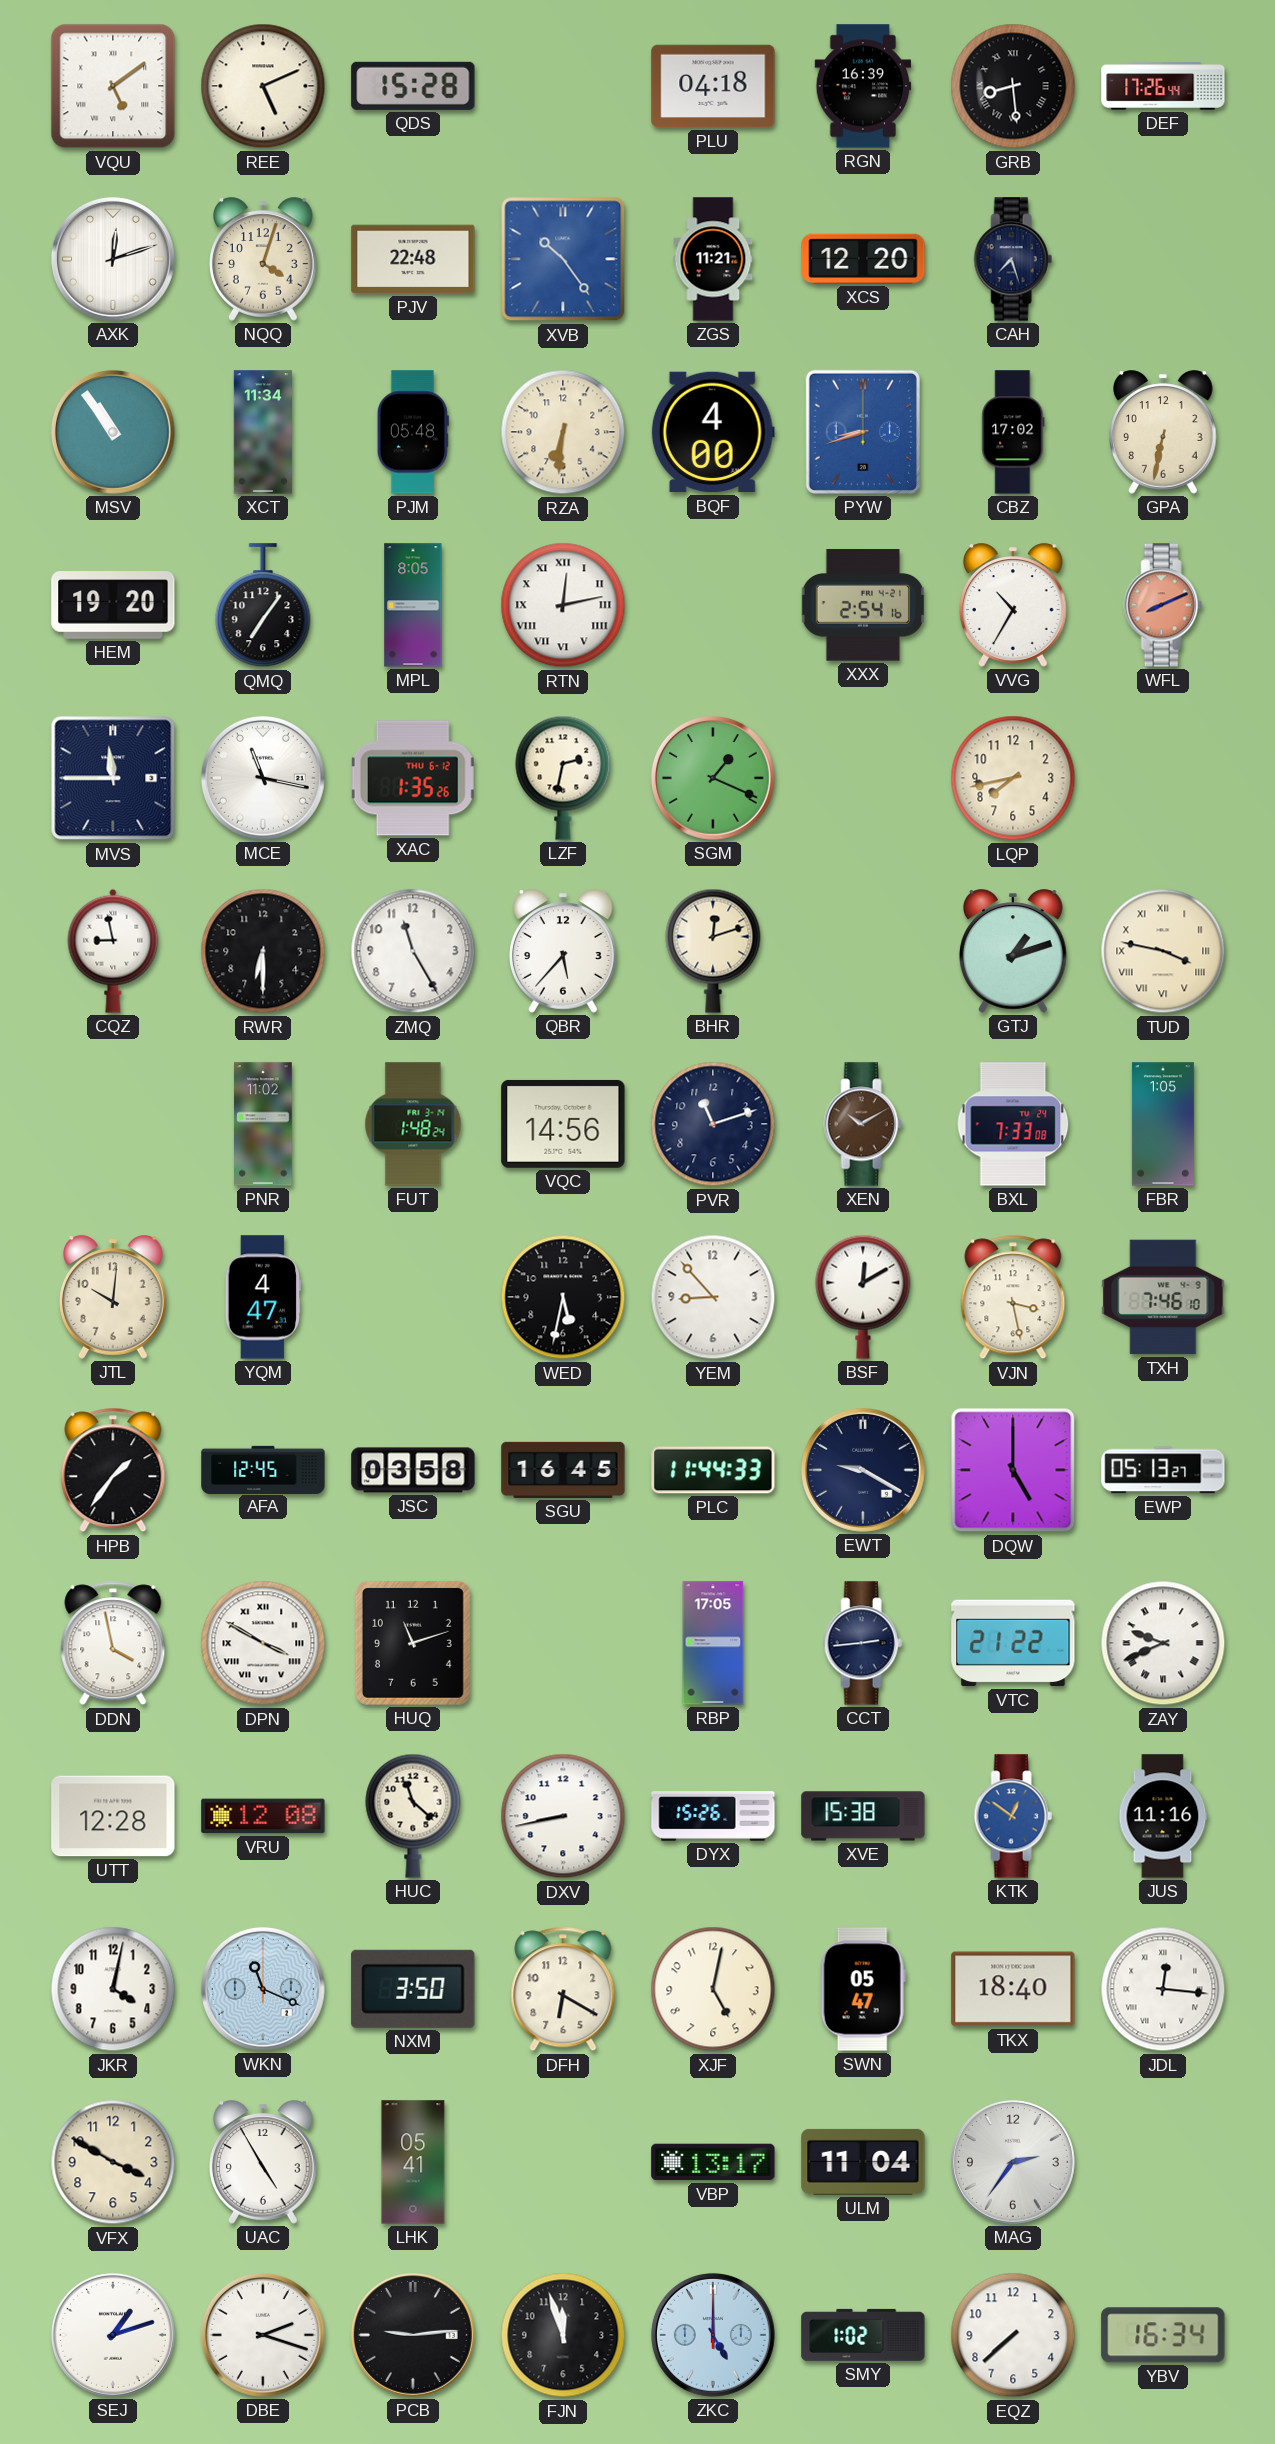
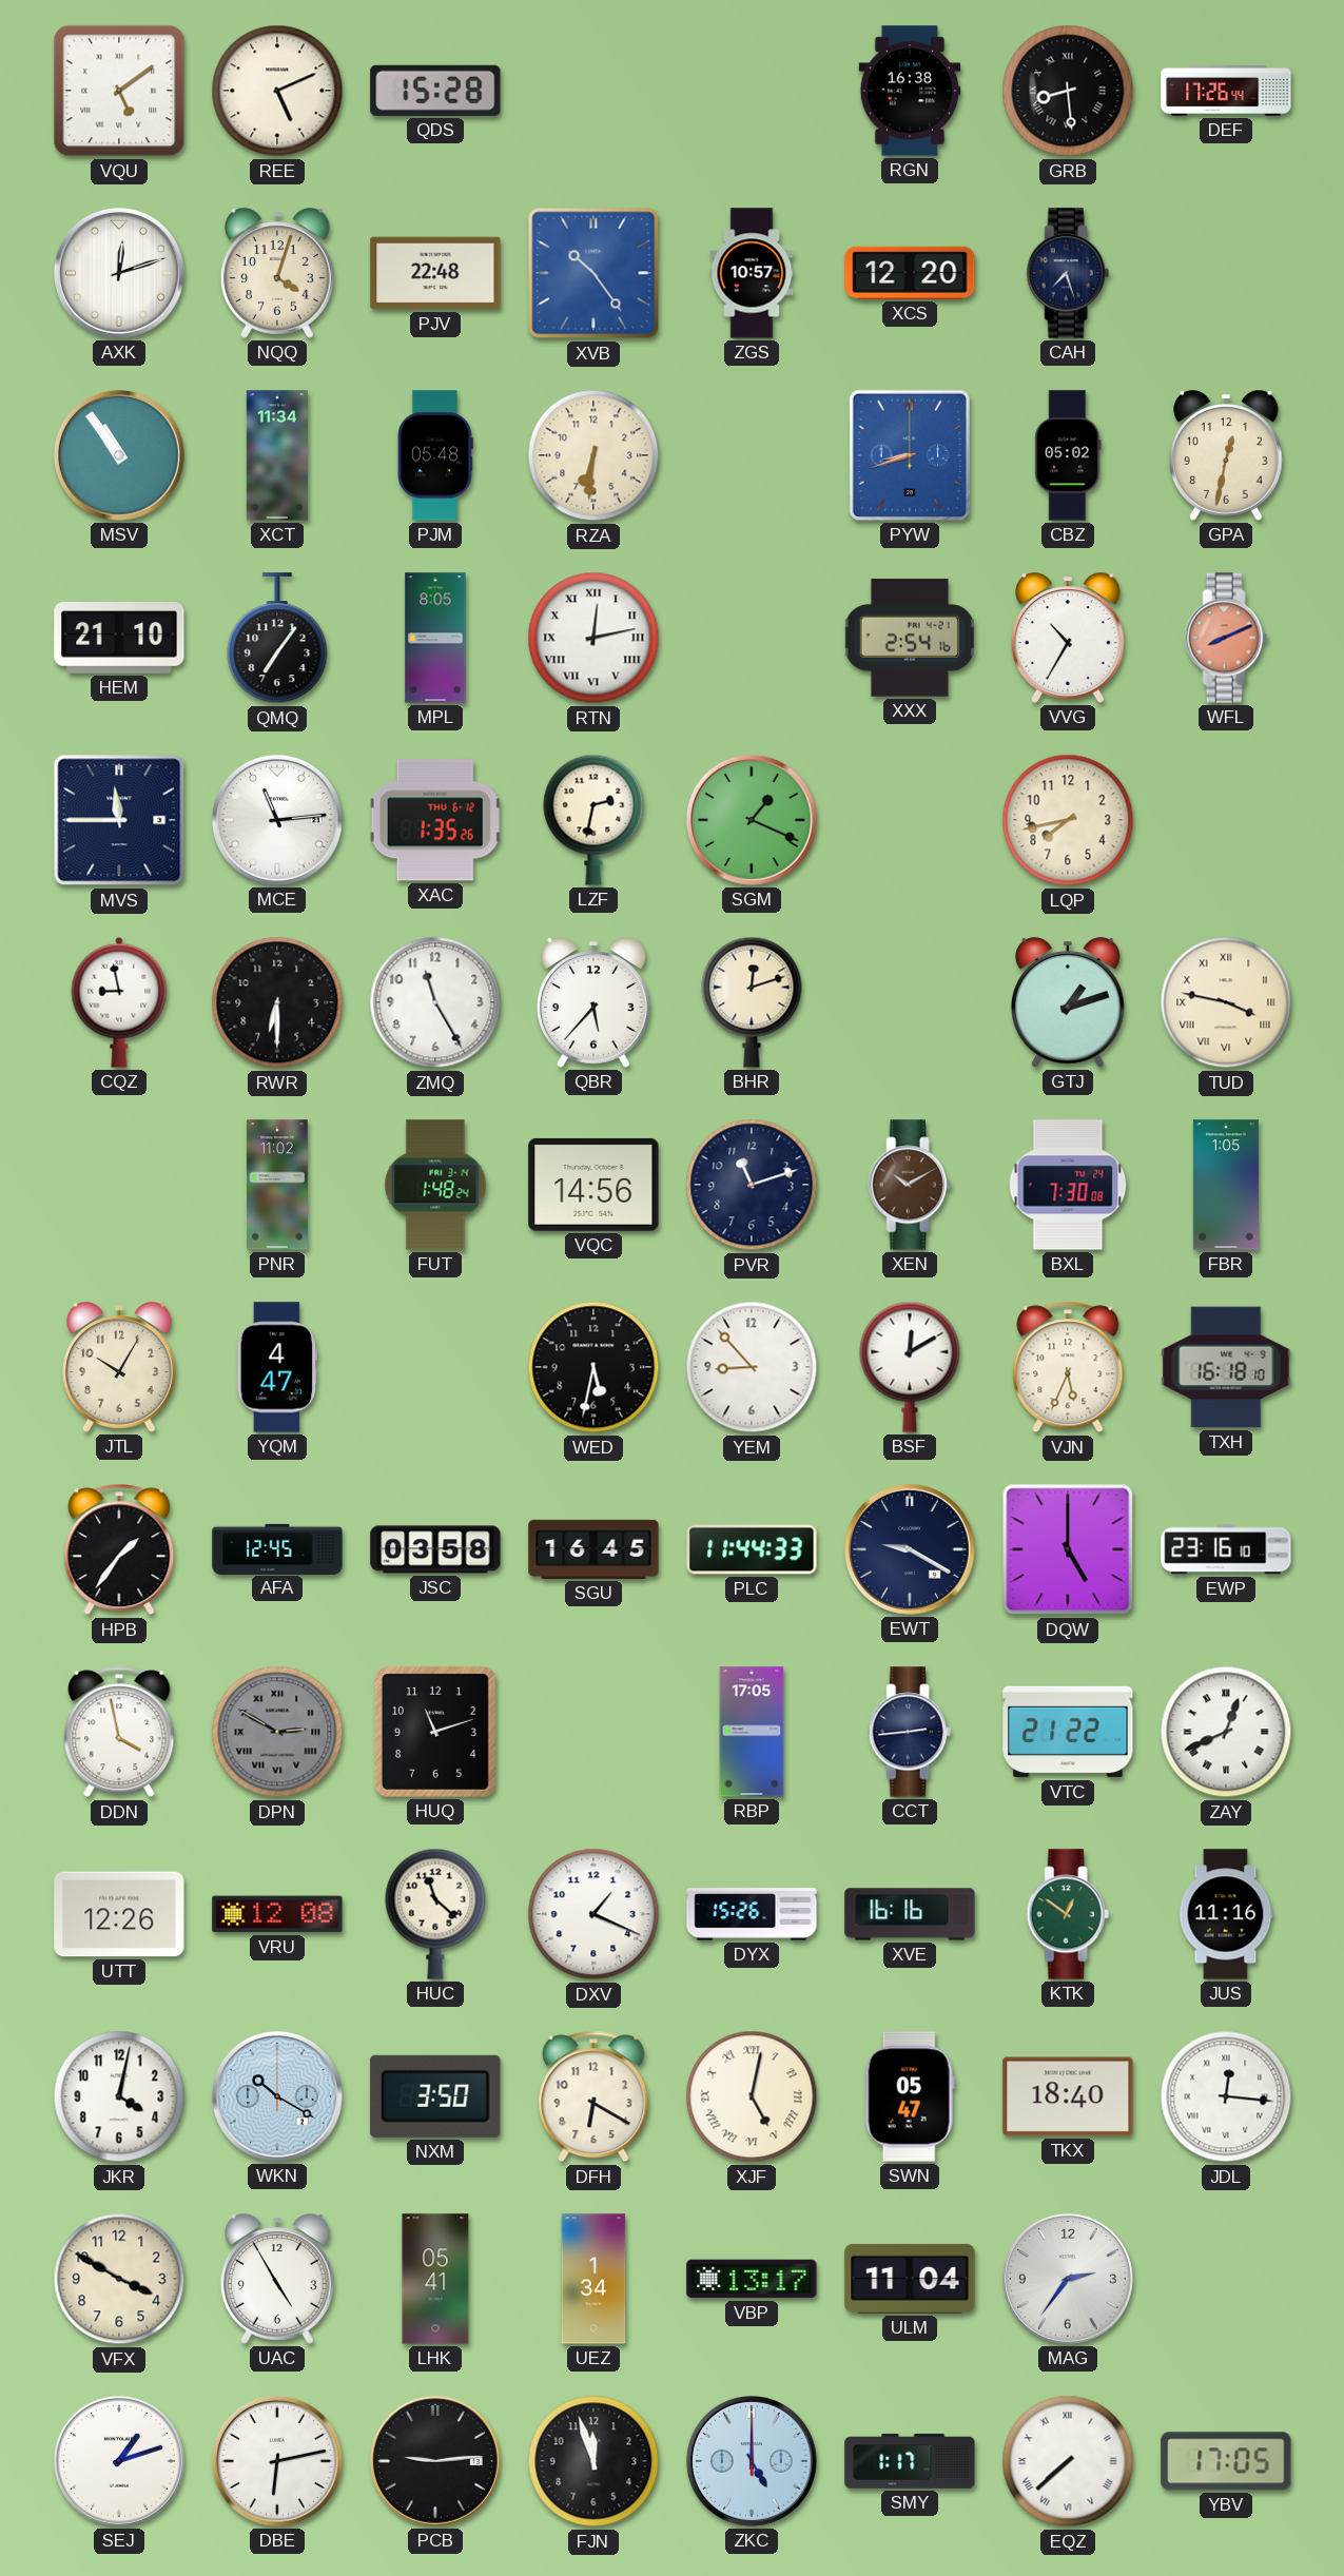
PLU: 04:18 -> none
RGN: 16:39 -> 16:38
ZGS: 11:21 -> 10:57
BQF: 4:00 -> none
CBZ: 17:02 -> 05:02
GPA: 6:32 -> 12:32
HEM: 19:20 -> 21:10
MCE: 11:17 -> 11:14
BXL: 7:33 -> 7:30
JTL: 10:01 -> 10:05
VJN: 3:28 -> 5:34
TXH: 7:46 -> 16:18
EWP: 05:13 -> 23:16
DPN: 3:50 -> 2:50
DPN dial: white -> grey
ZAY: 9:41 -> 12:41
UTT: 12:28 -> 12:26
DXV: 8:43 -> 1:19
XVE: 15:38 -> 16:16
KTK dial: blue -> green
WKN: 11:19 -> 10:20
XJF numerals: Arabic -> Roman
UEZ: none -> 1:34
DBE: 2:18 -> 6:13
SMY: 1:02 -> 1:17
EQZ numerals: Arabic -> Roman
YBV: 16:34 -> 17:05
